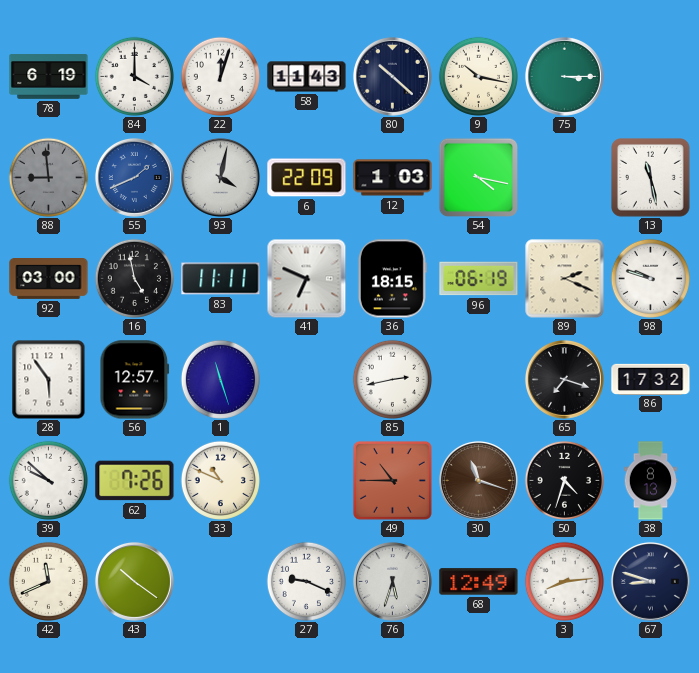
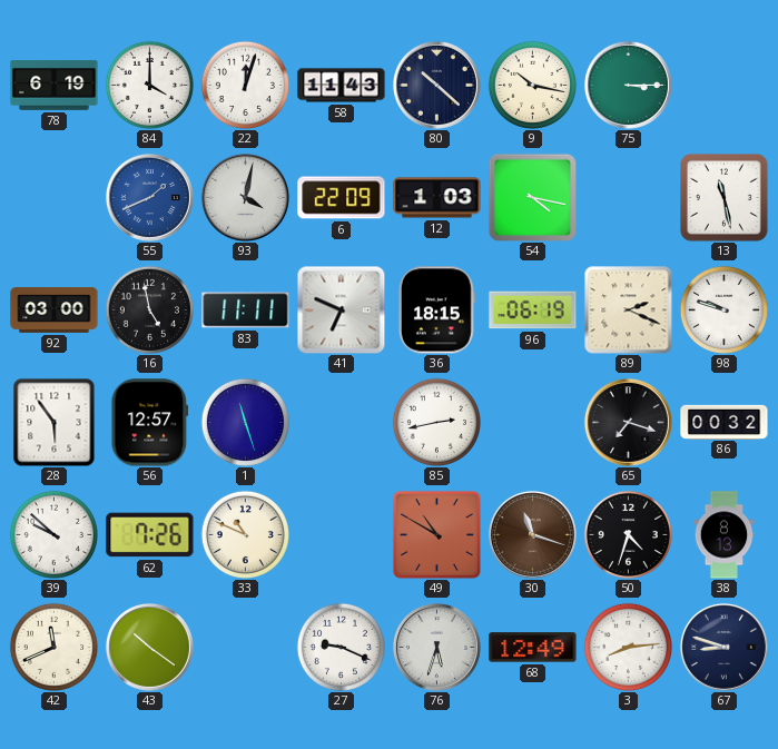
88: 8:59 -> none
86: 17:32 -> 00:32
49: 10:45 -> 10:50
